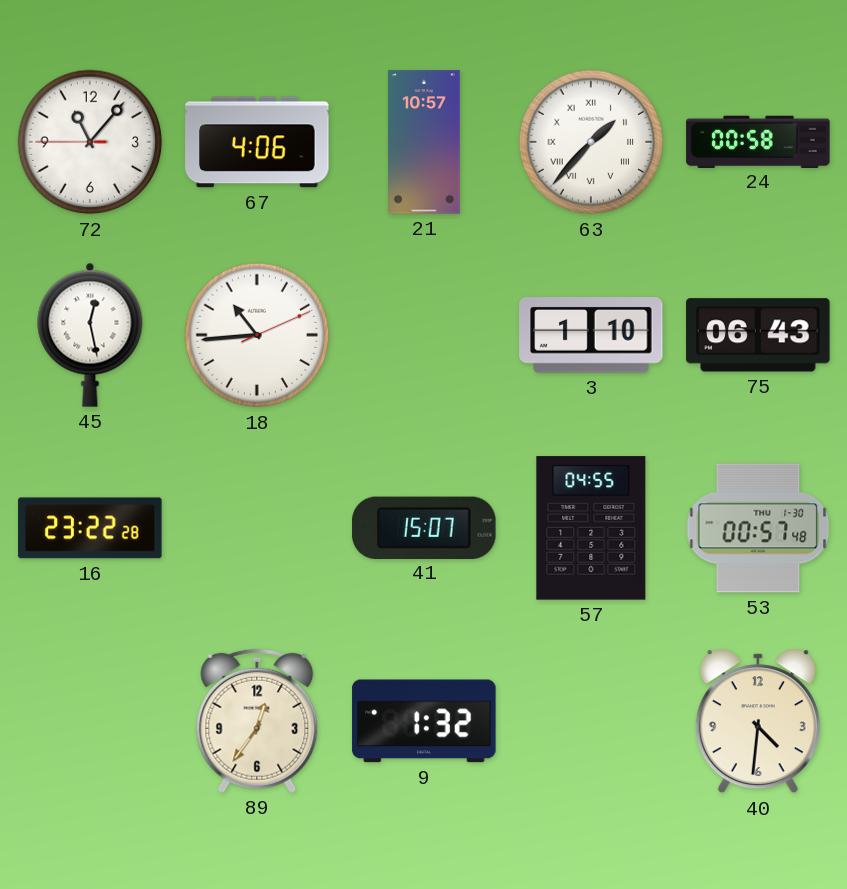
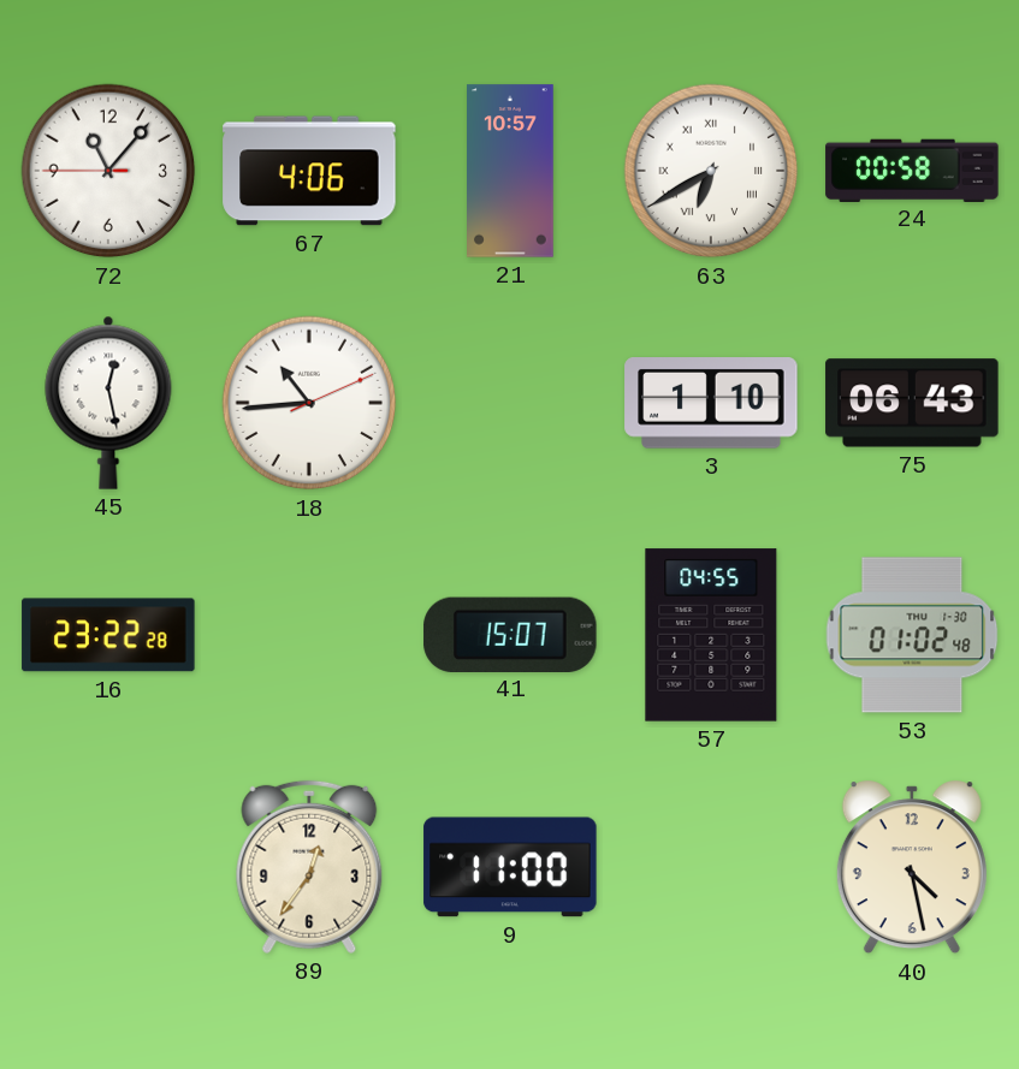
63: 1:37 -> 6:40
53: 00:57 -> 01:02
9: 1:32 -> 11:00
40: 4:31 -> 4:28
